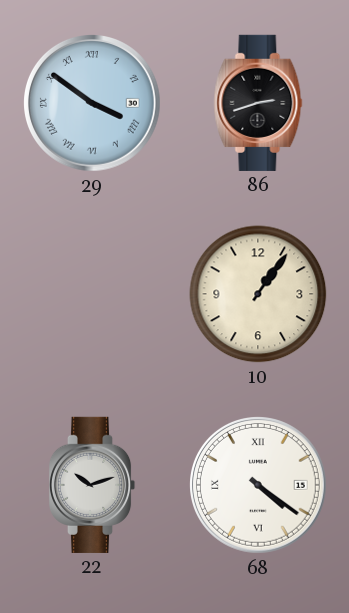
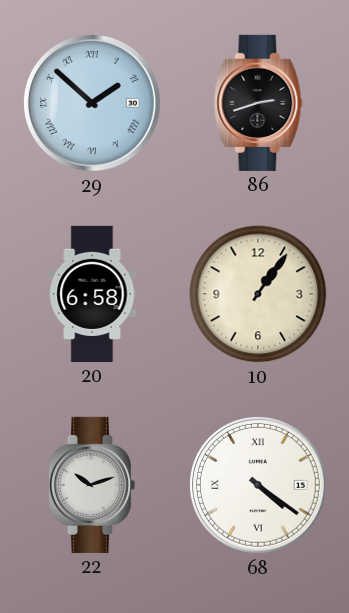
29: 3:51 -> 1:52
20: none -> 6:58
